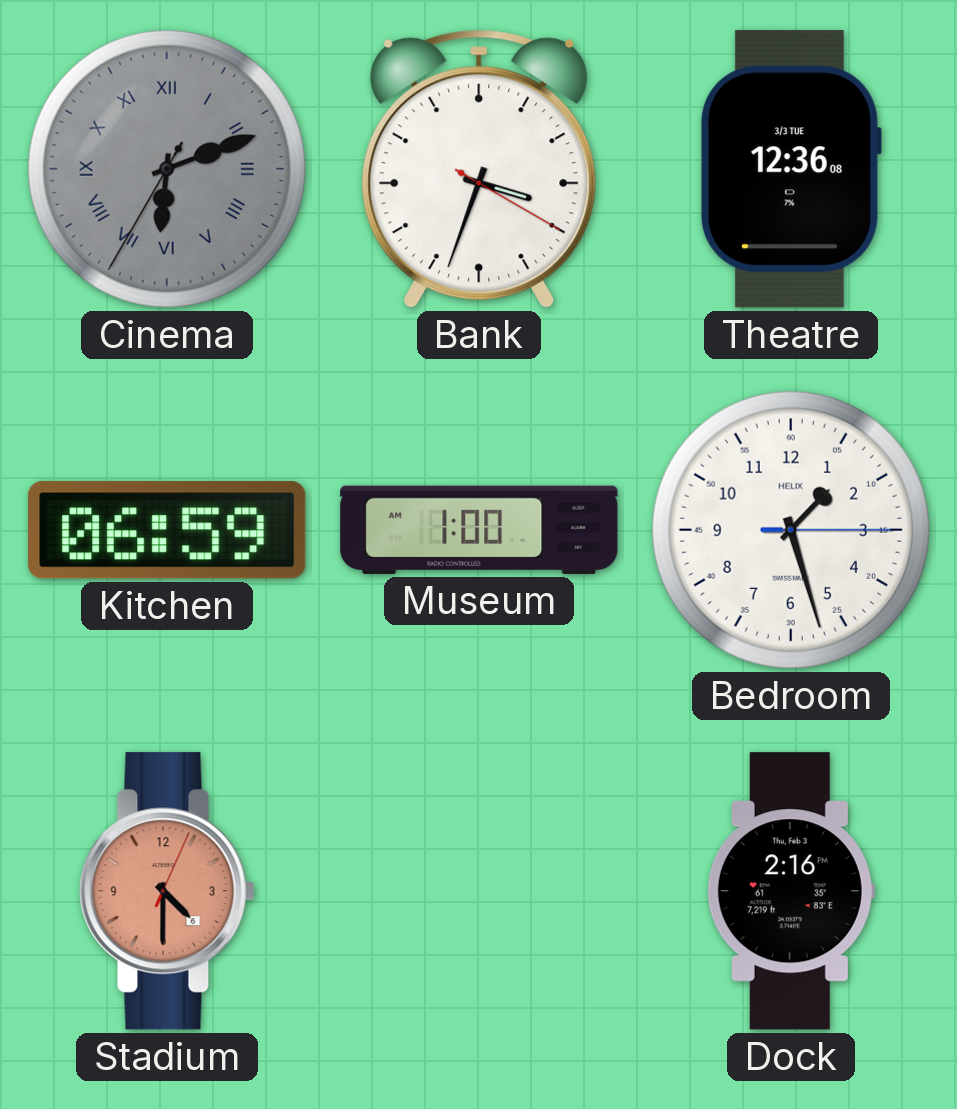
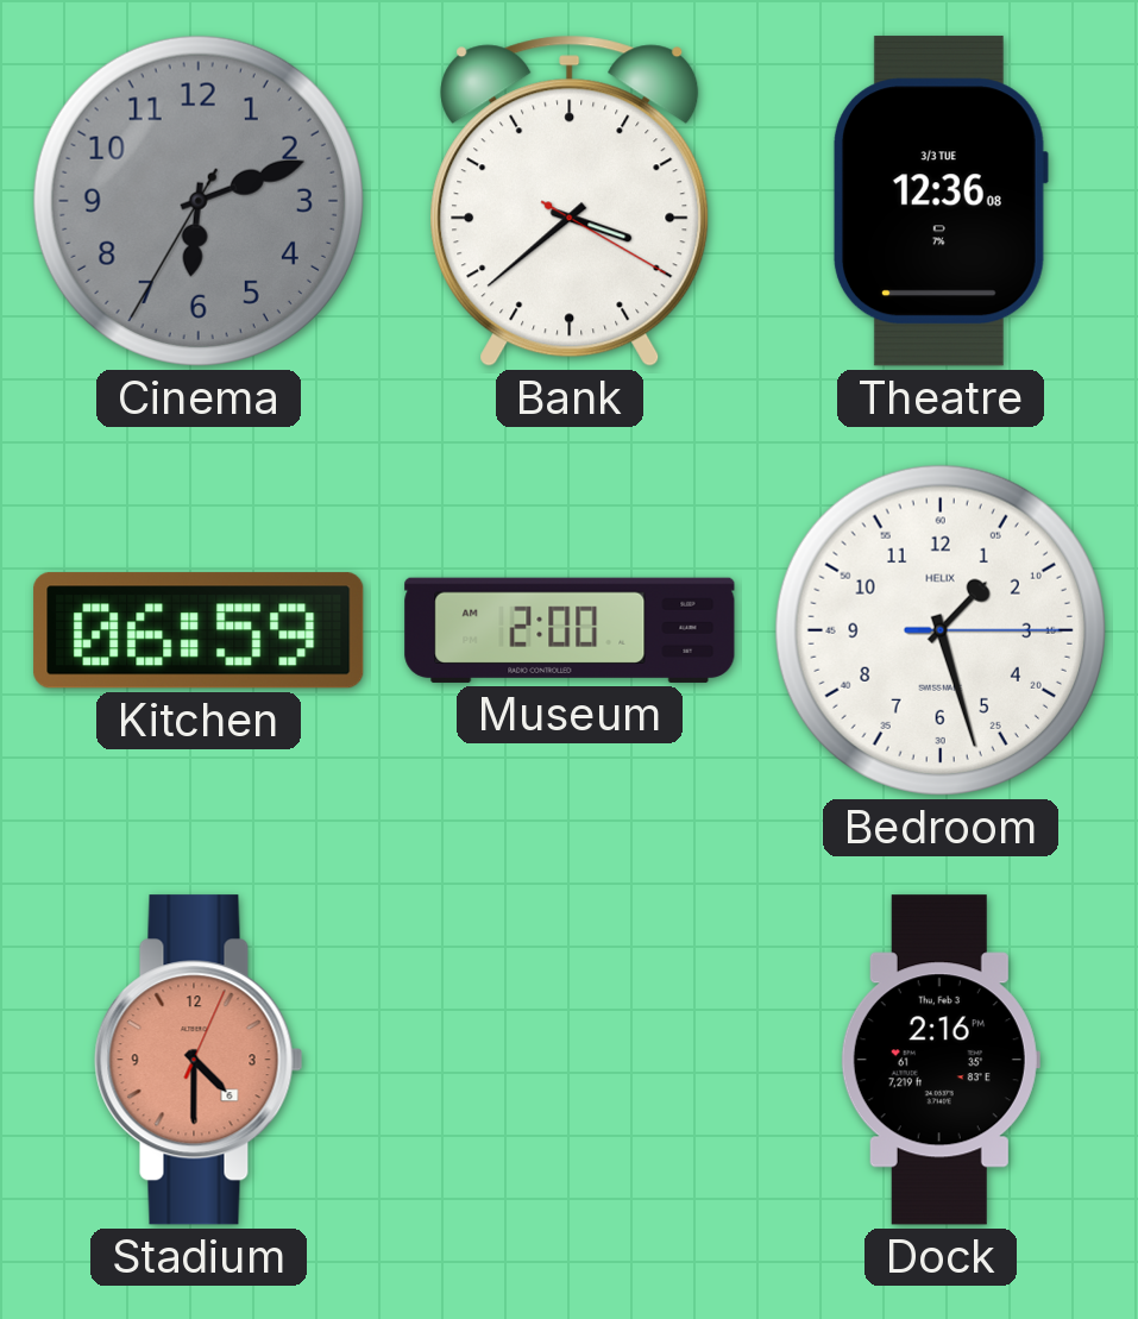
Cinema numerals: Roman -> Arabic
Bank: 3:33 -> 3:38
Museum: 1:00 -> 2:00
